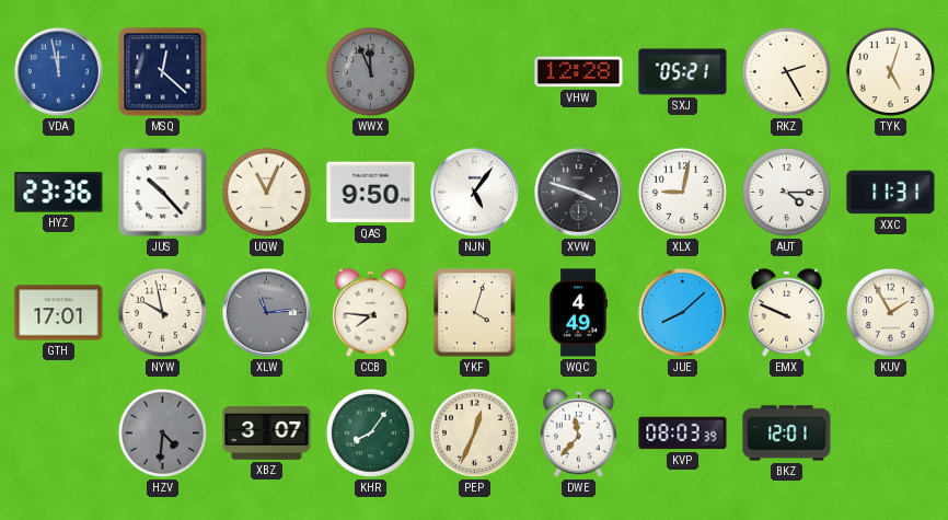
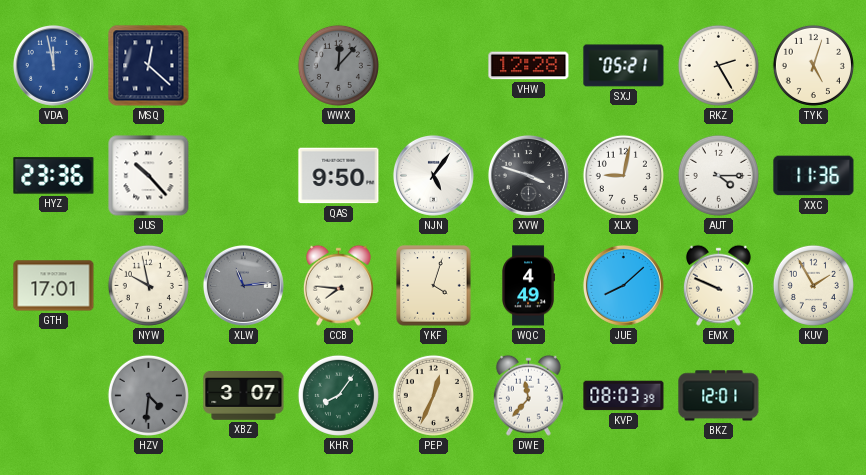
WWX: 11:56 -> 12:07
UQW: 11:04 -> none
XXC: 11:31 -> 11:36
